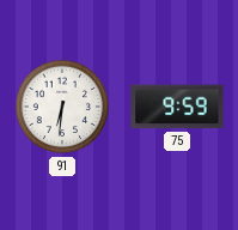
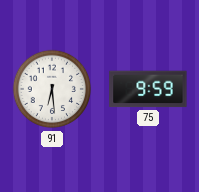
91: 6:31 -> 6:29
